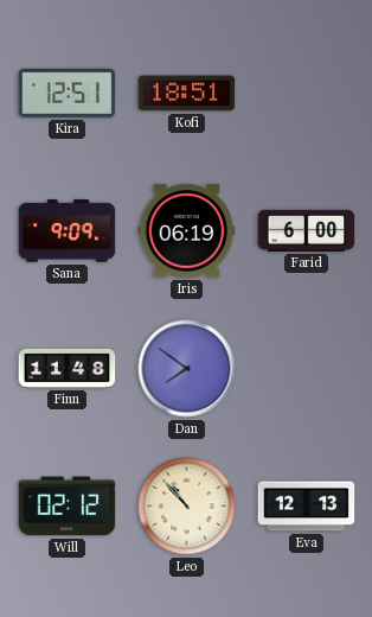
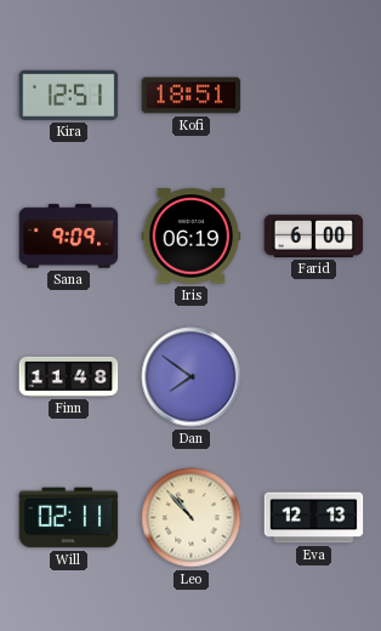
Will: 02:12 -> 02:11
